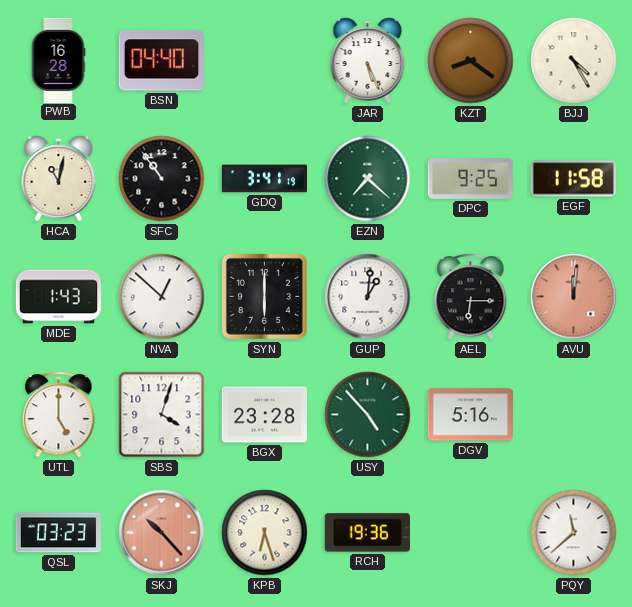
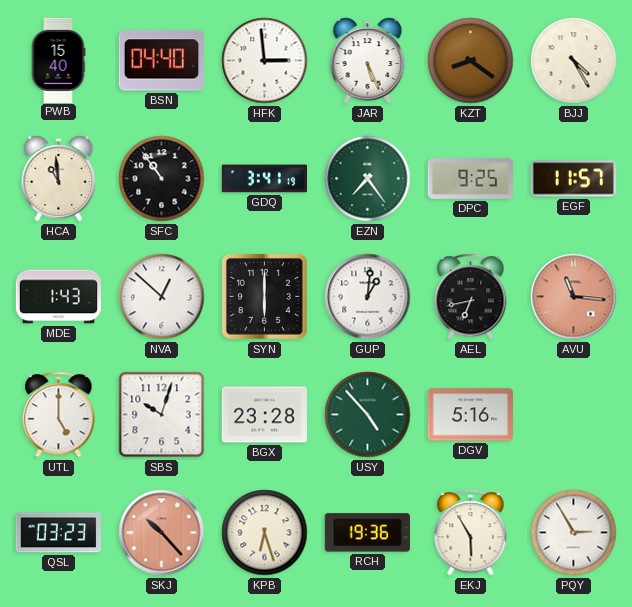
PWB: 16:28 -> 15:40
HFK: none -> 2:59
HCA: 11:02 -> 10:59
EZN: 7:22 -> 7:24
EGF: 11:58 -> 11:57
AEL: 6:15 -> 6:43
AVU: 12:01 -> 11:16
SBS: 4:03 -> 10:03
EKJ: none -> 5:55
PQY: 11:38 -> 2:55
